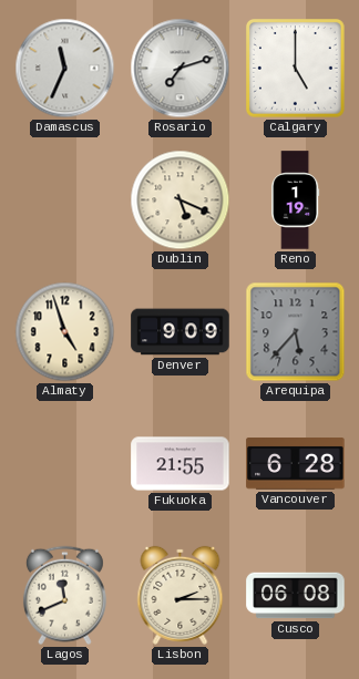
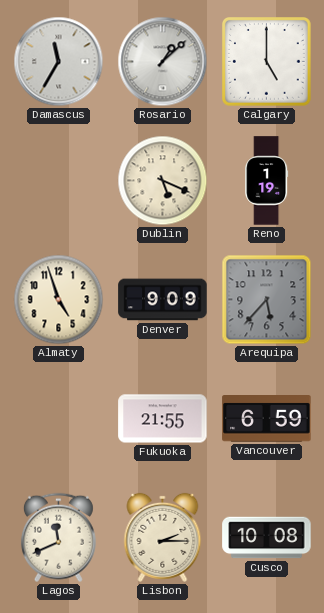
Damascus: 11:34 -> 11:35
Rosario: 7:12 -> 1:08
Vancouver: 6:28 -> 6:59
Cusco: 06:08 -> 10:08
